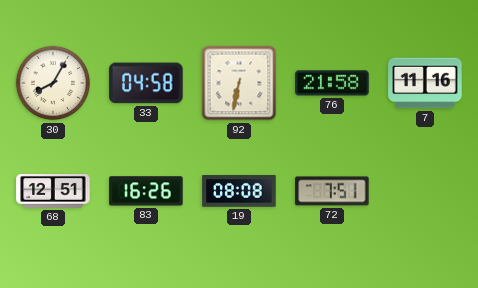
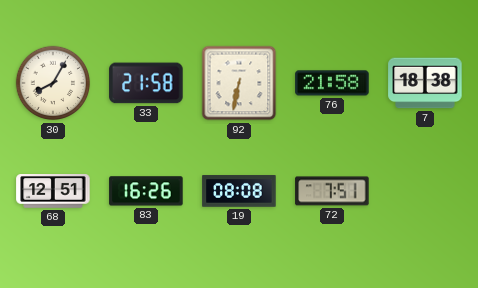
33: 04:58 -> 21:58
7: 11:16 -> 18:38
